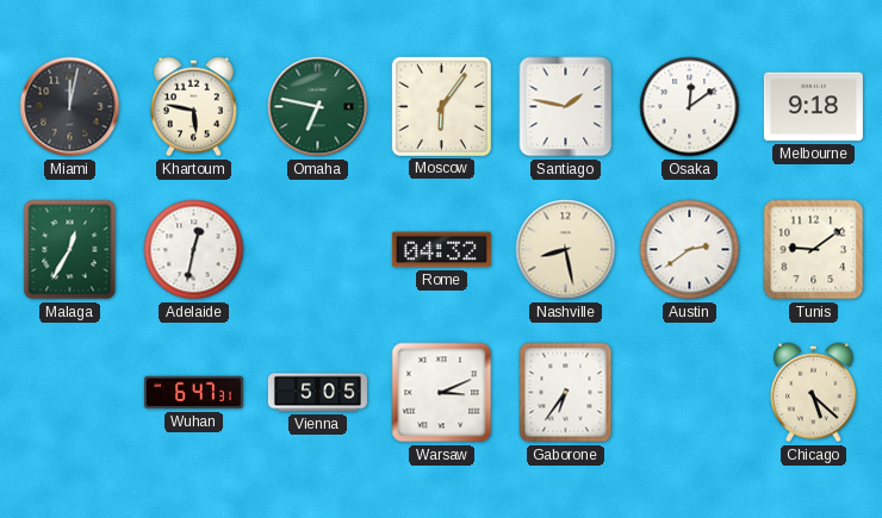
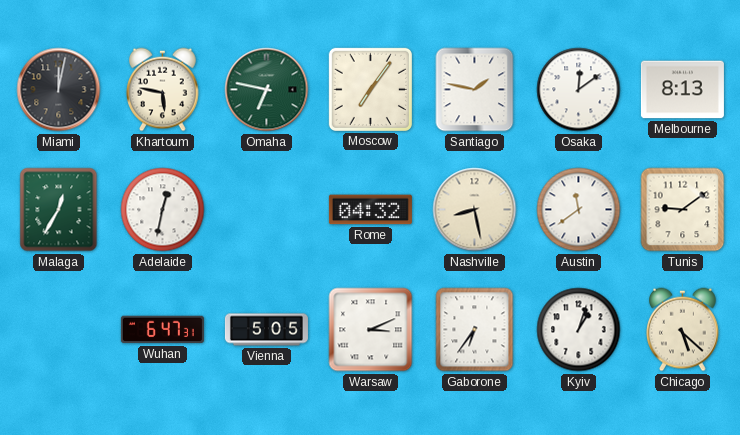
Moscow: 6:06 -> 7:06
Melbourne: 9:18 -> 8:13
Austin: 2:39 -> 11:39
Kyiv: none -> 1:03
